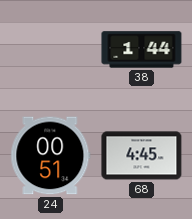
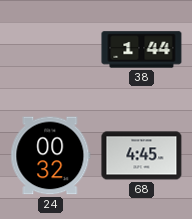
24: 00:51 -> 00:32
